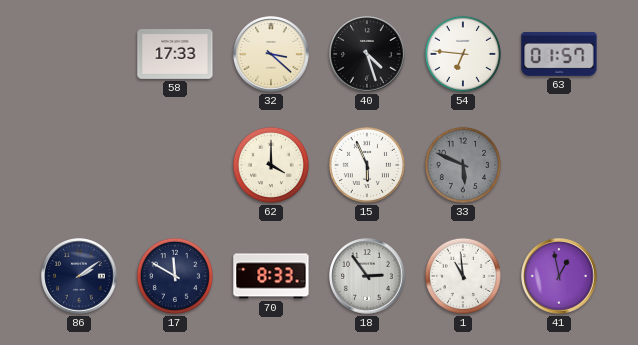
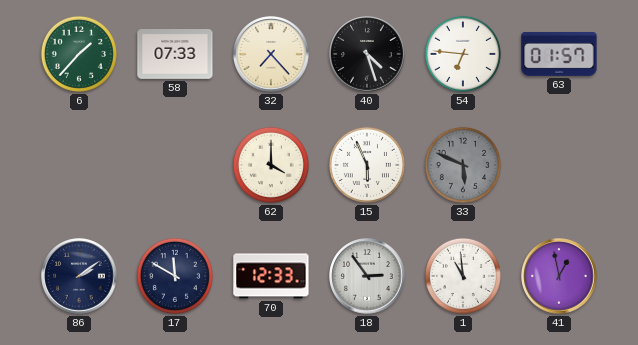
6: none -> 1:37
58: 17:33 -> 07:33
32: 3:22 -> 7:23
70: 8:33 -> 12:33
